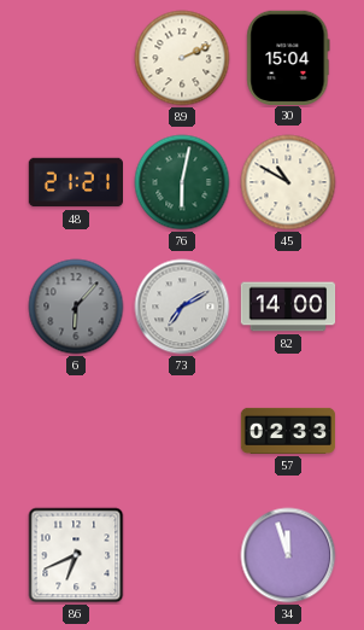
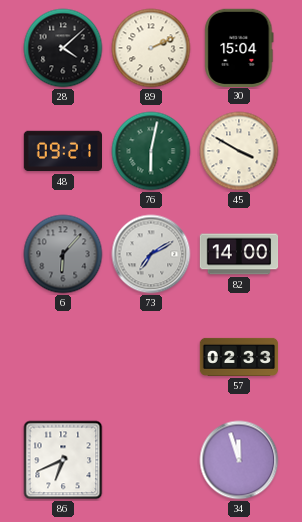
28: none -> 4:08
48: 21:21 -> 09:21
45: 10:50 -> 3:50
